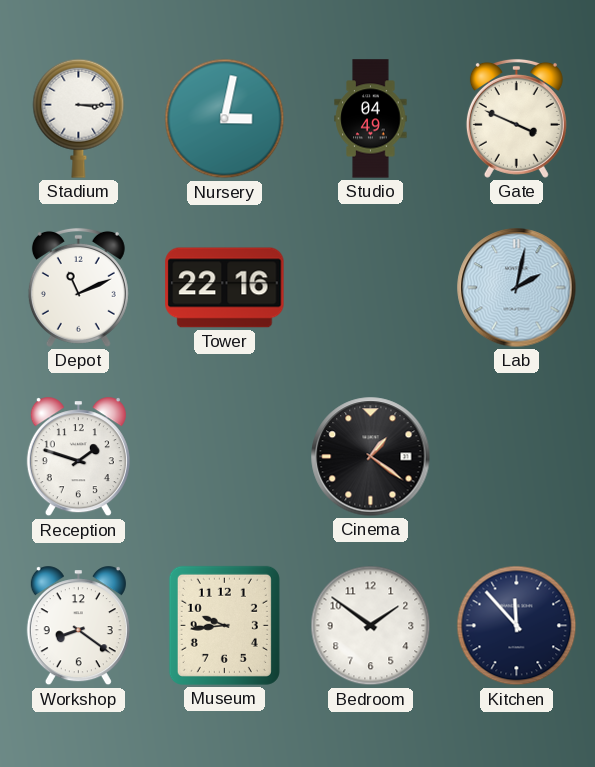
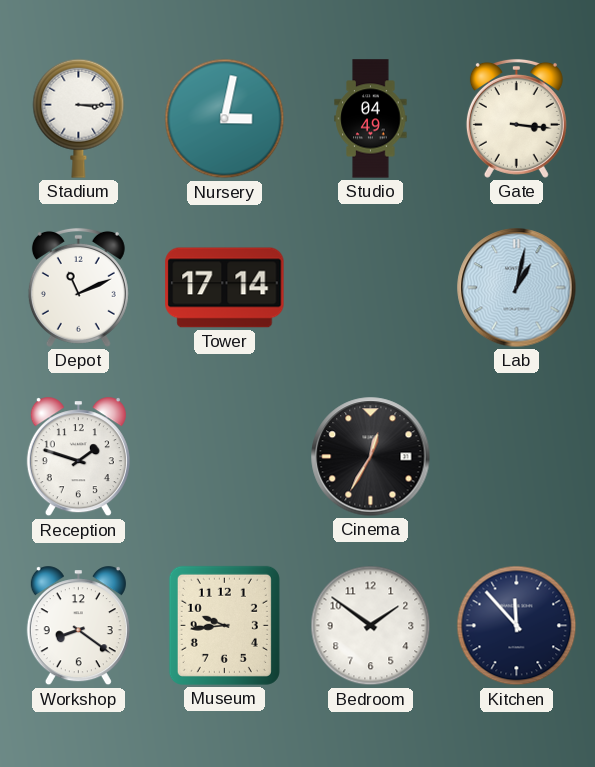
Gate: 3:49 -> 3:16
Tower: 22:16 -> 17:14
Lab: 2:02 -> 1:02
Cinema: 1:21 -> 12:35
